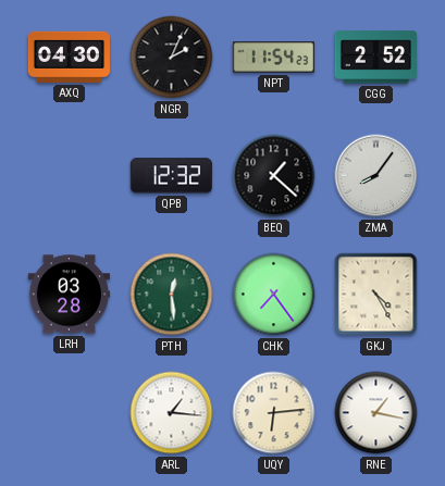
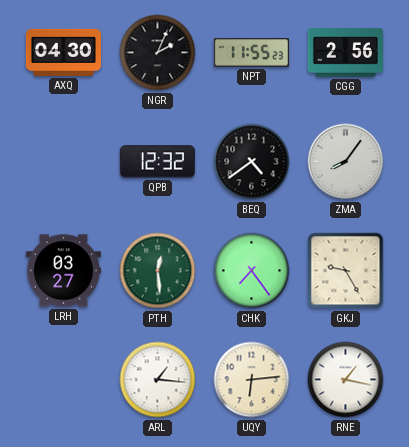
NPT: 11:54 -> 11:55
CGG: 2:52 -> 2:56
BEQ: 1:22 -> 4:39
LRH: 03:28 -> 03:27
GKJ: 4:25 -> 9:25
